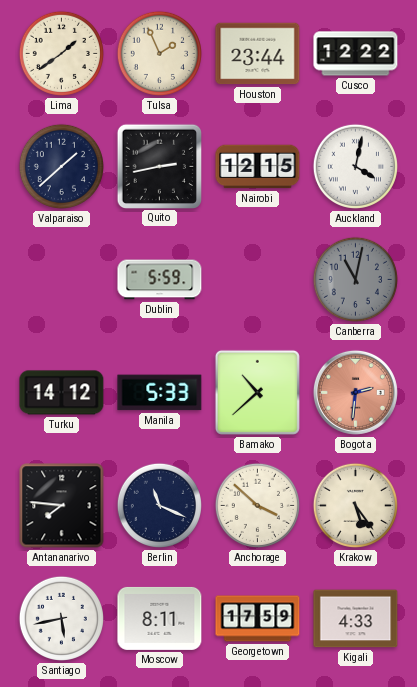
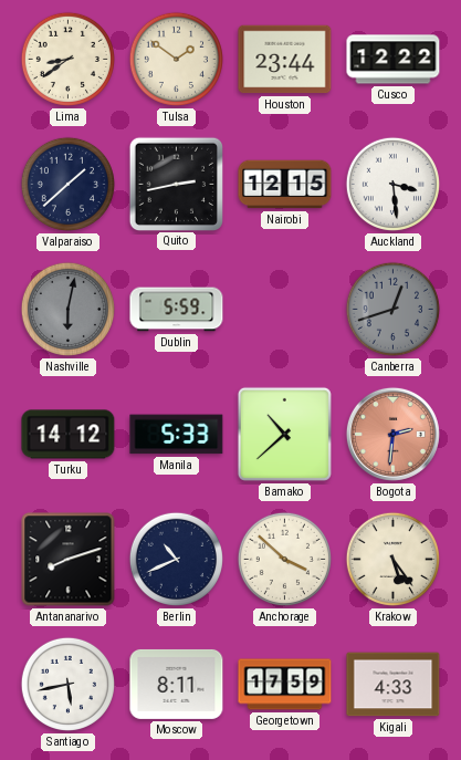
Lima: 1:39 -> 8:39
Tulsa: 1:56 -> 1:51
Auckland: 4:02 -> 3:29
Nashville: none -> 6:02
Canberra: 11:02 -> 12:42
Antananarivo: 7:46 -> 8:12
Berlin: 11:19 -> 10:41
